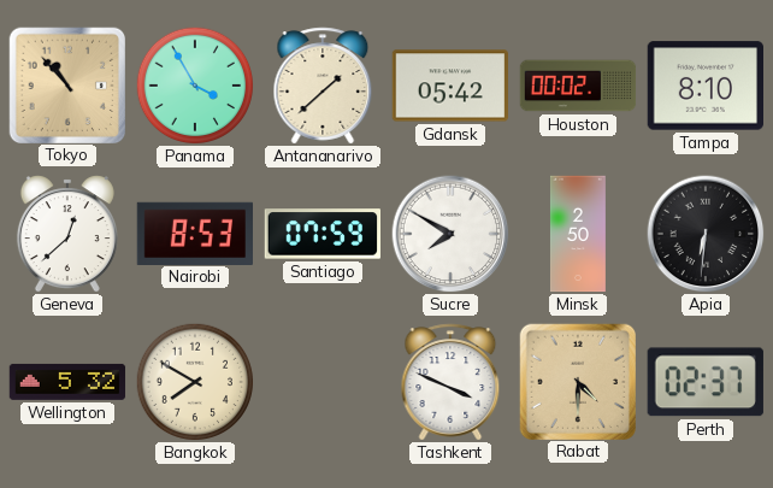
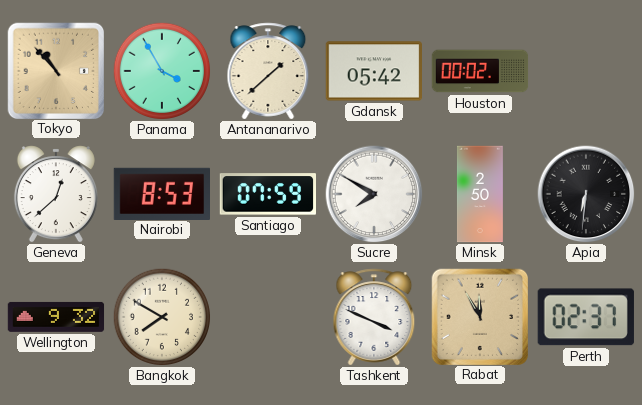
Tampa: 8:10 -> none
Wellington: 5:32 -> 9:32
Rabat: 4:30 -> 11:55
